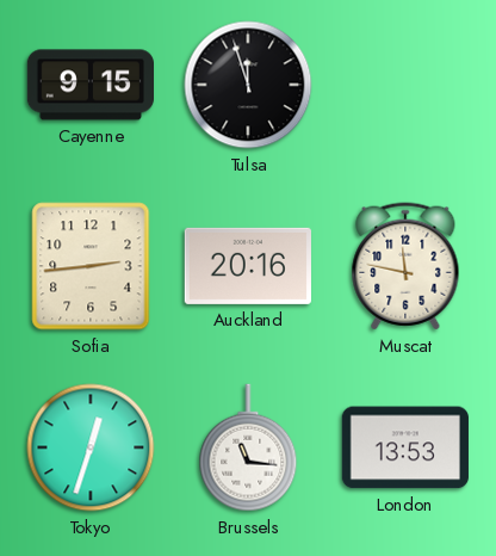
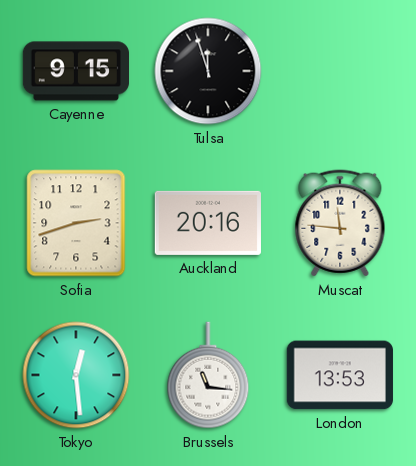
Sofia: 2:44 -> 2:42
Muscat: 11:47 -> 11:46
Tokyo: 12:33 -> 12:29
